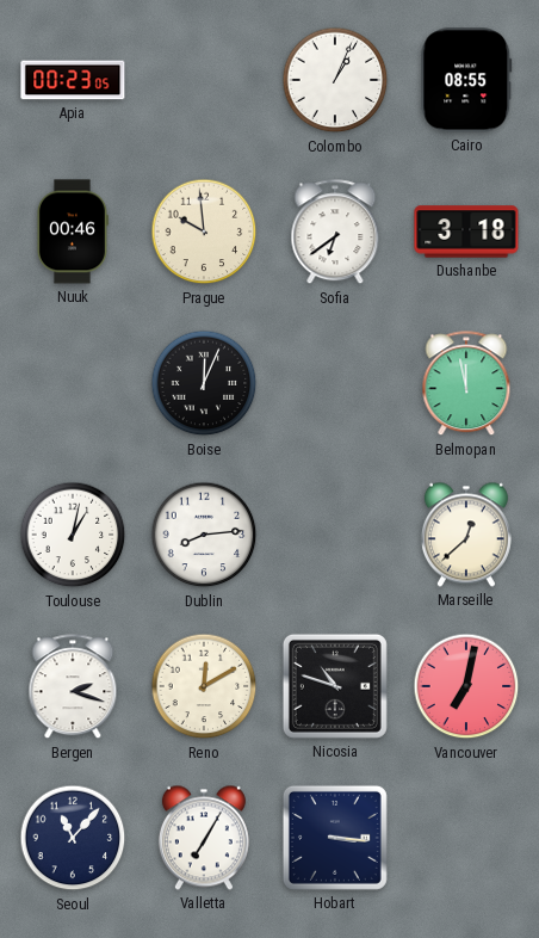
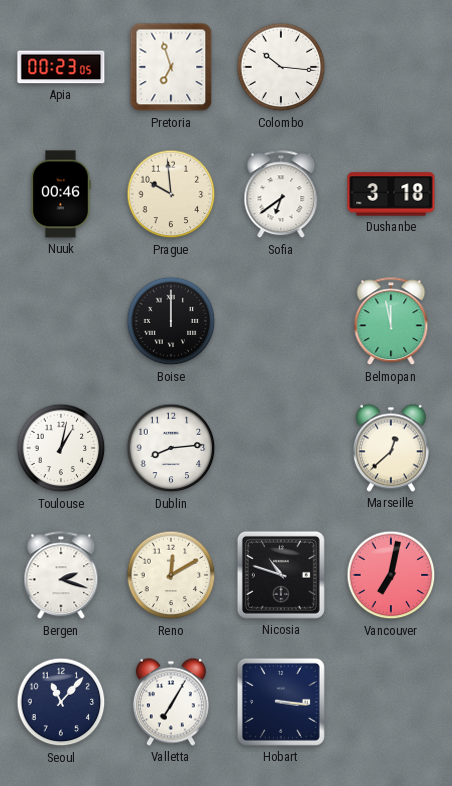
Pretoria: none -> 6:57
Colombo: 1:04 -> 10:16
Cairo: 08:55 -> none
Boise: 12:04 -> 12:00
